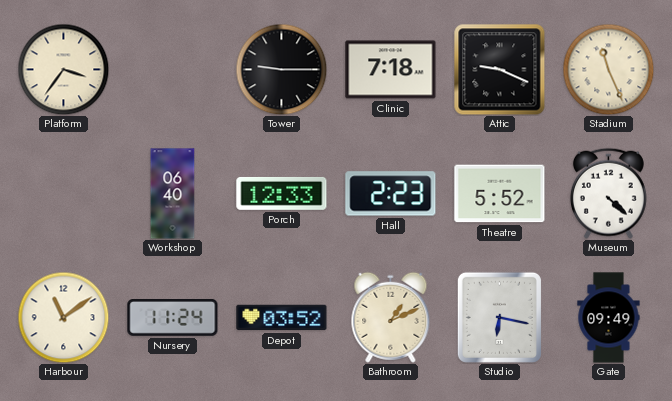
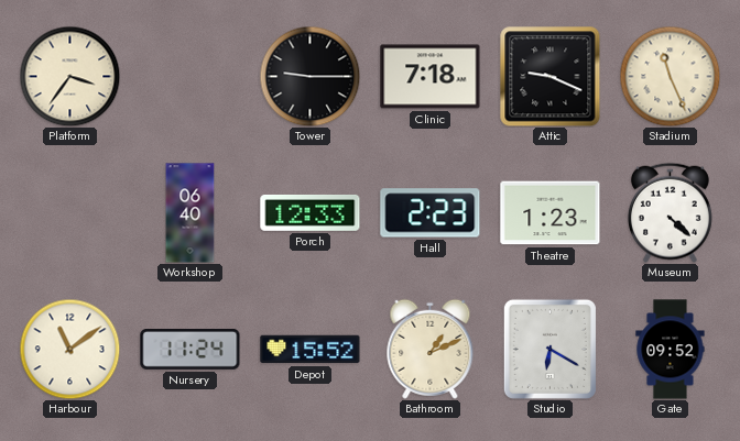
Theatre: 5:52 -> 1:23
Depot: 03:52 -> 15:52
Studio: 6:17 -> 6:20
Gate: 09:49 -> 09:52
